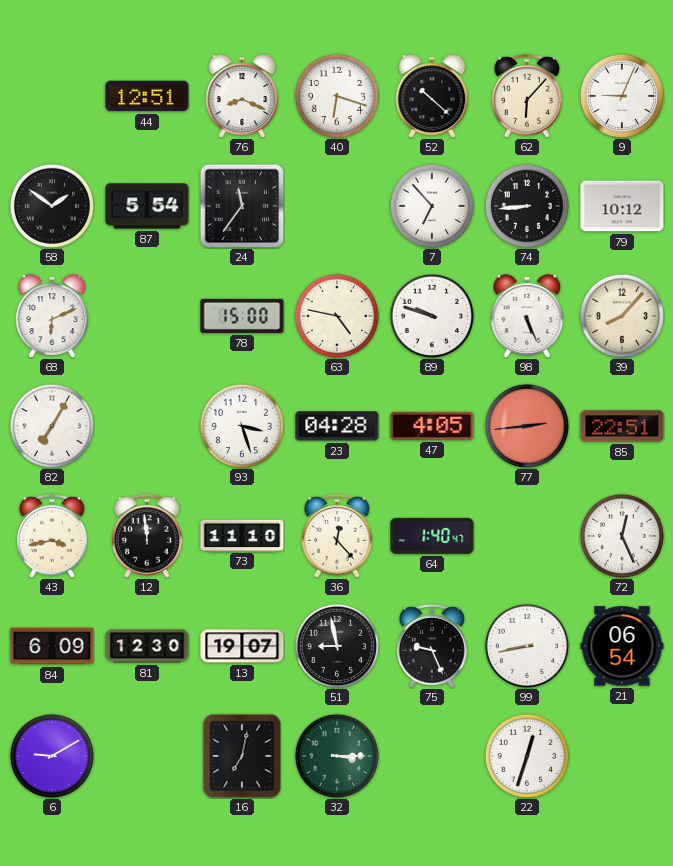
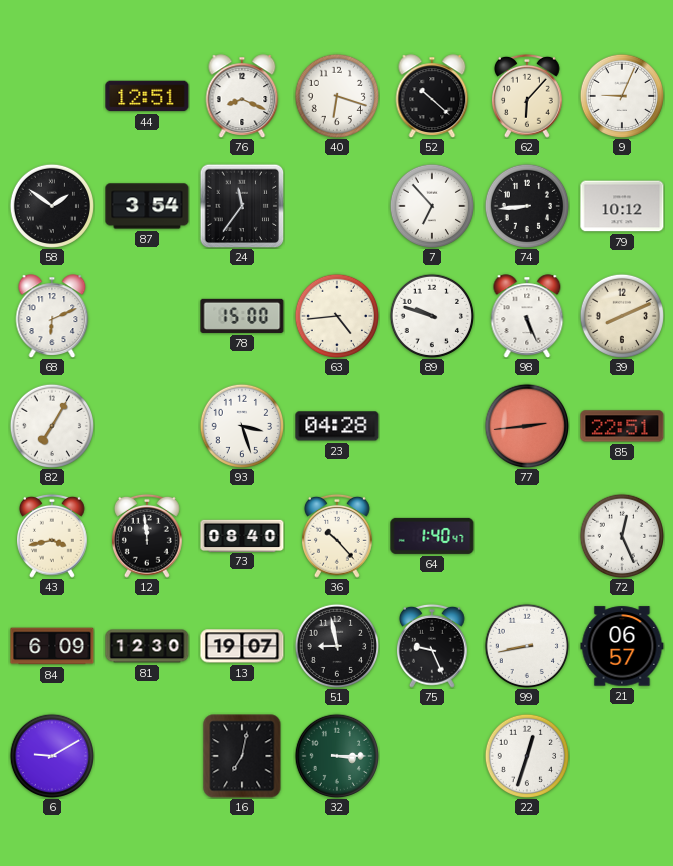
87: 5:54 -> 3:54
63: 4:47 -> 4:44
39: 8:07 -> 8:11
47: 4:05 -> none
73: 11:10 -> 08:40
36: 12:23 -> 10:23
21: 06:54 -> 06:57
